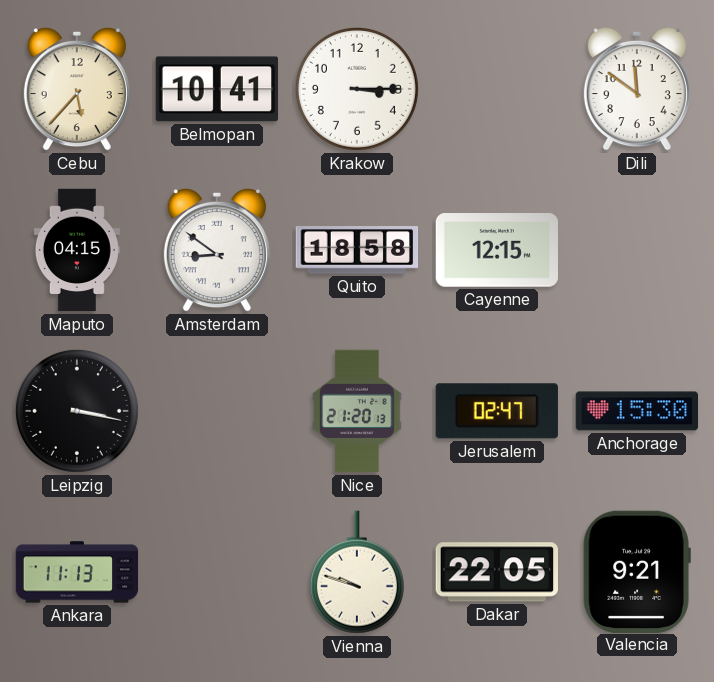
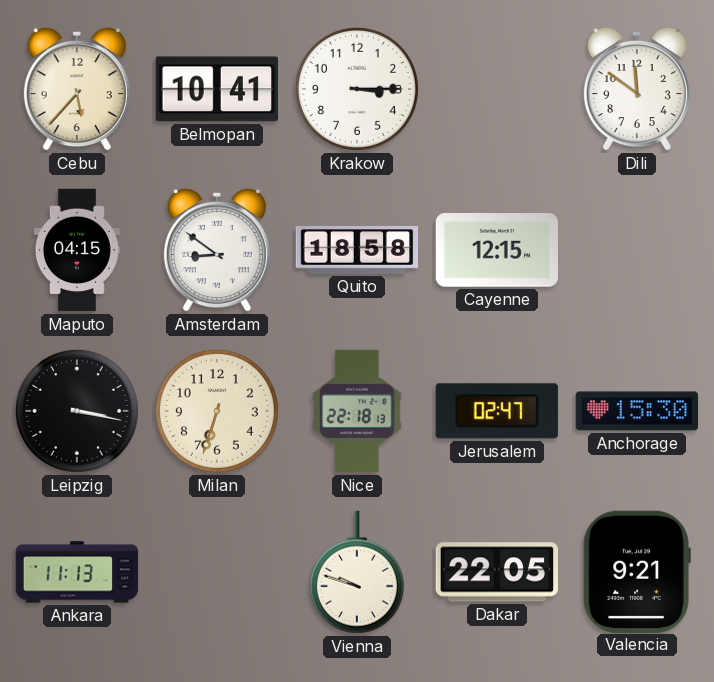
Milan: none -> 6:33
Nice: 21:20 -> 22:18
